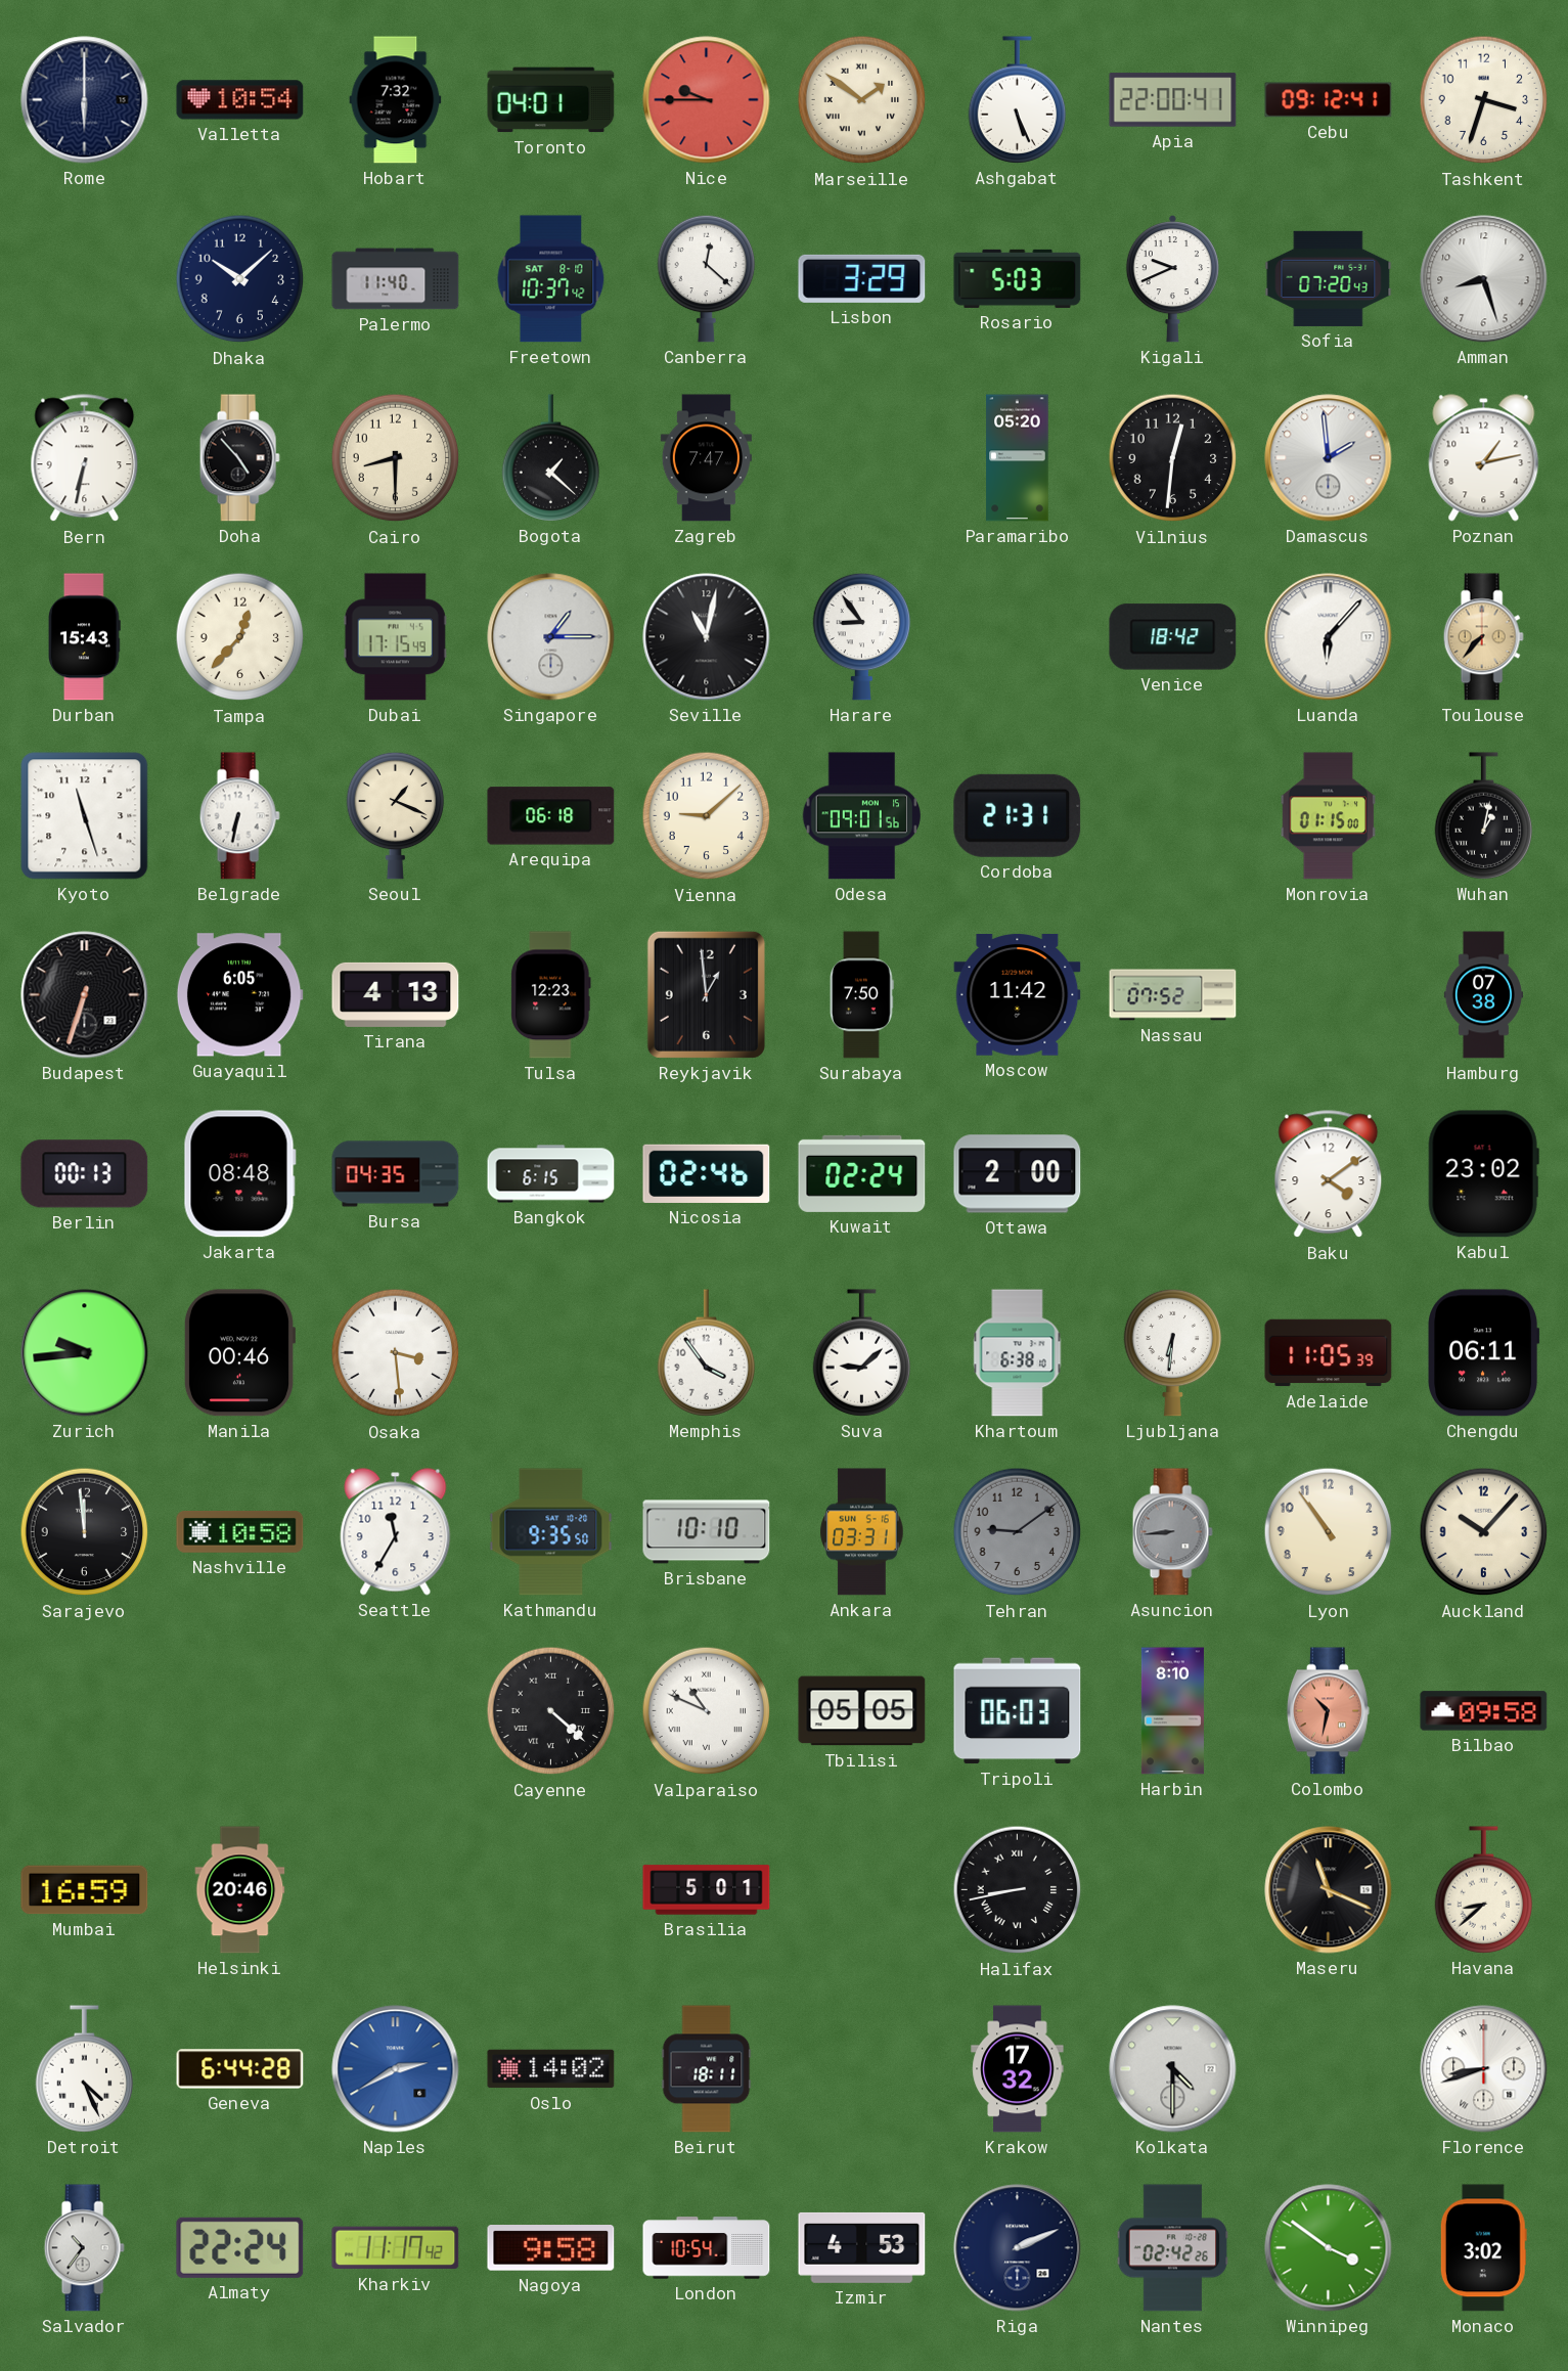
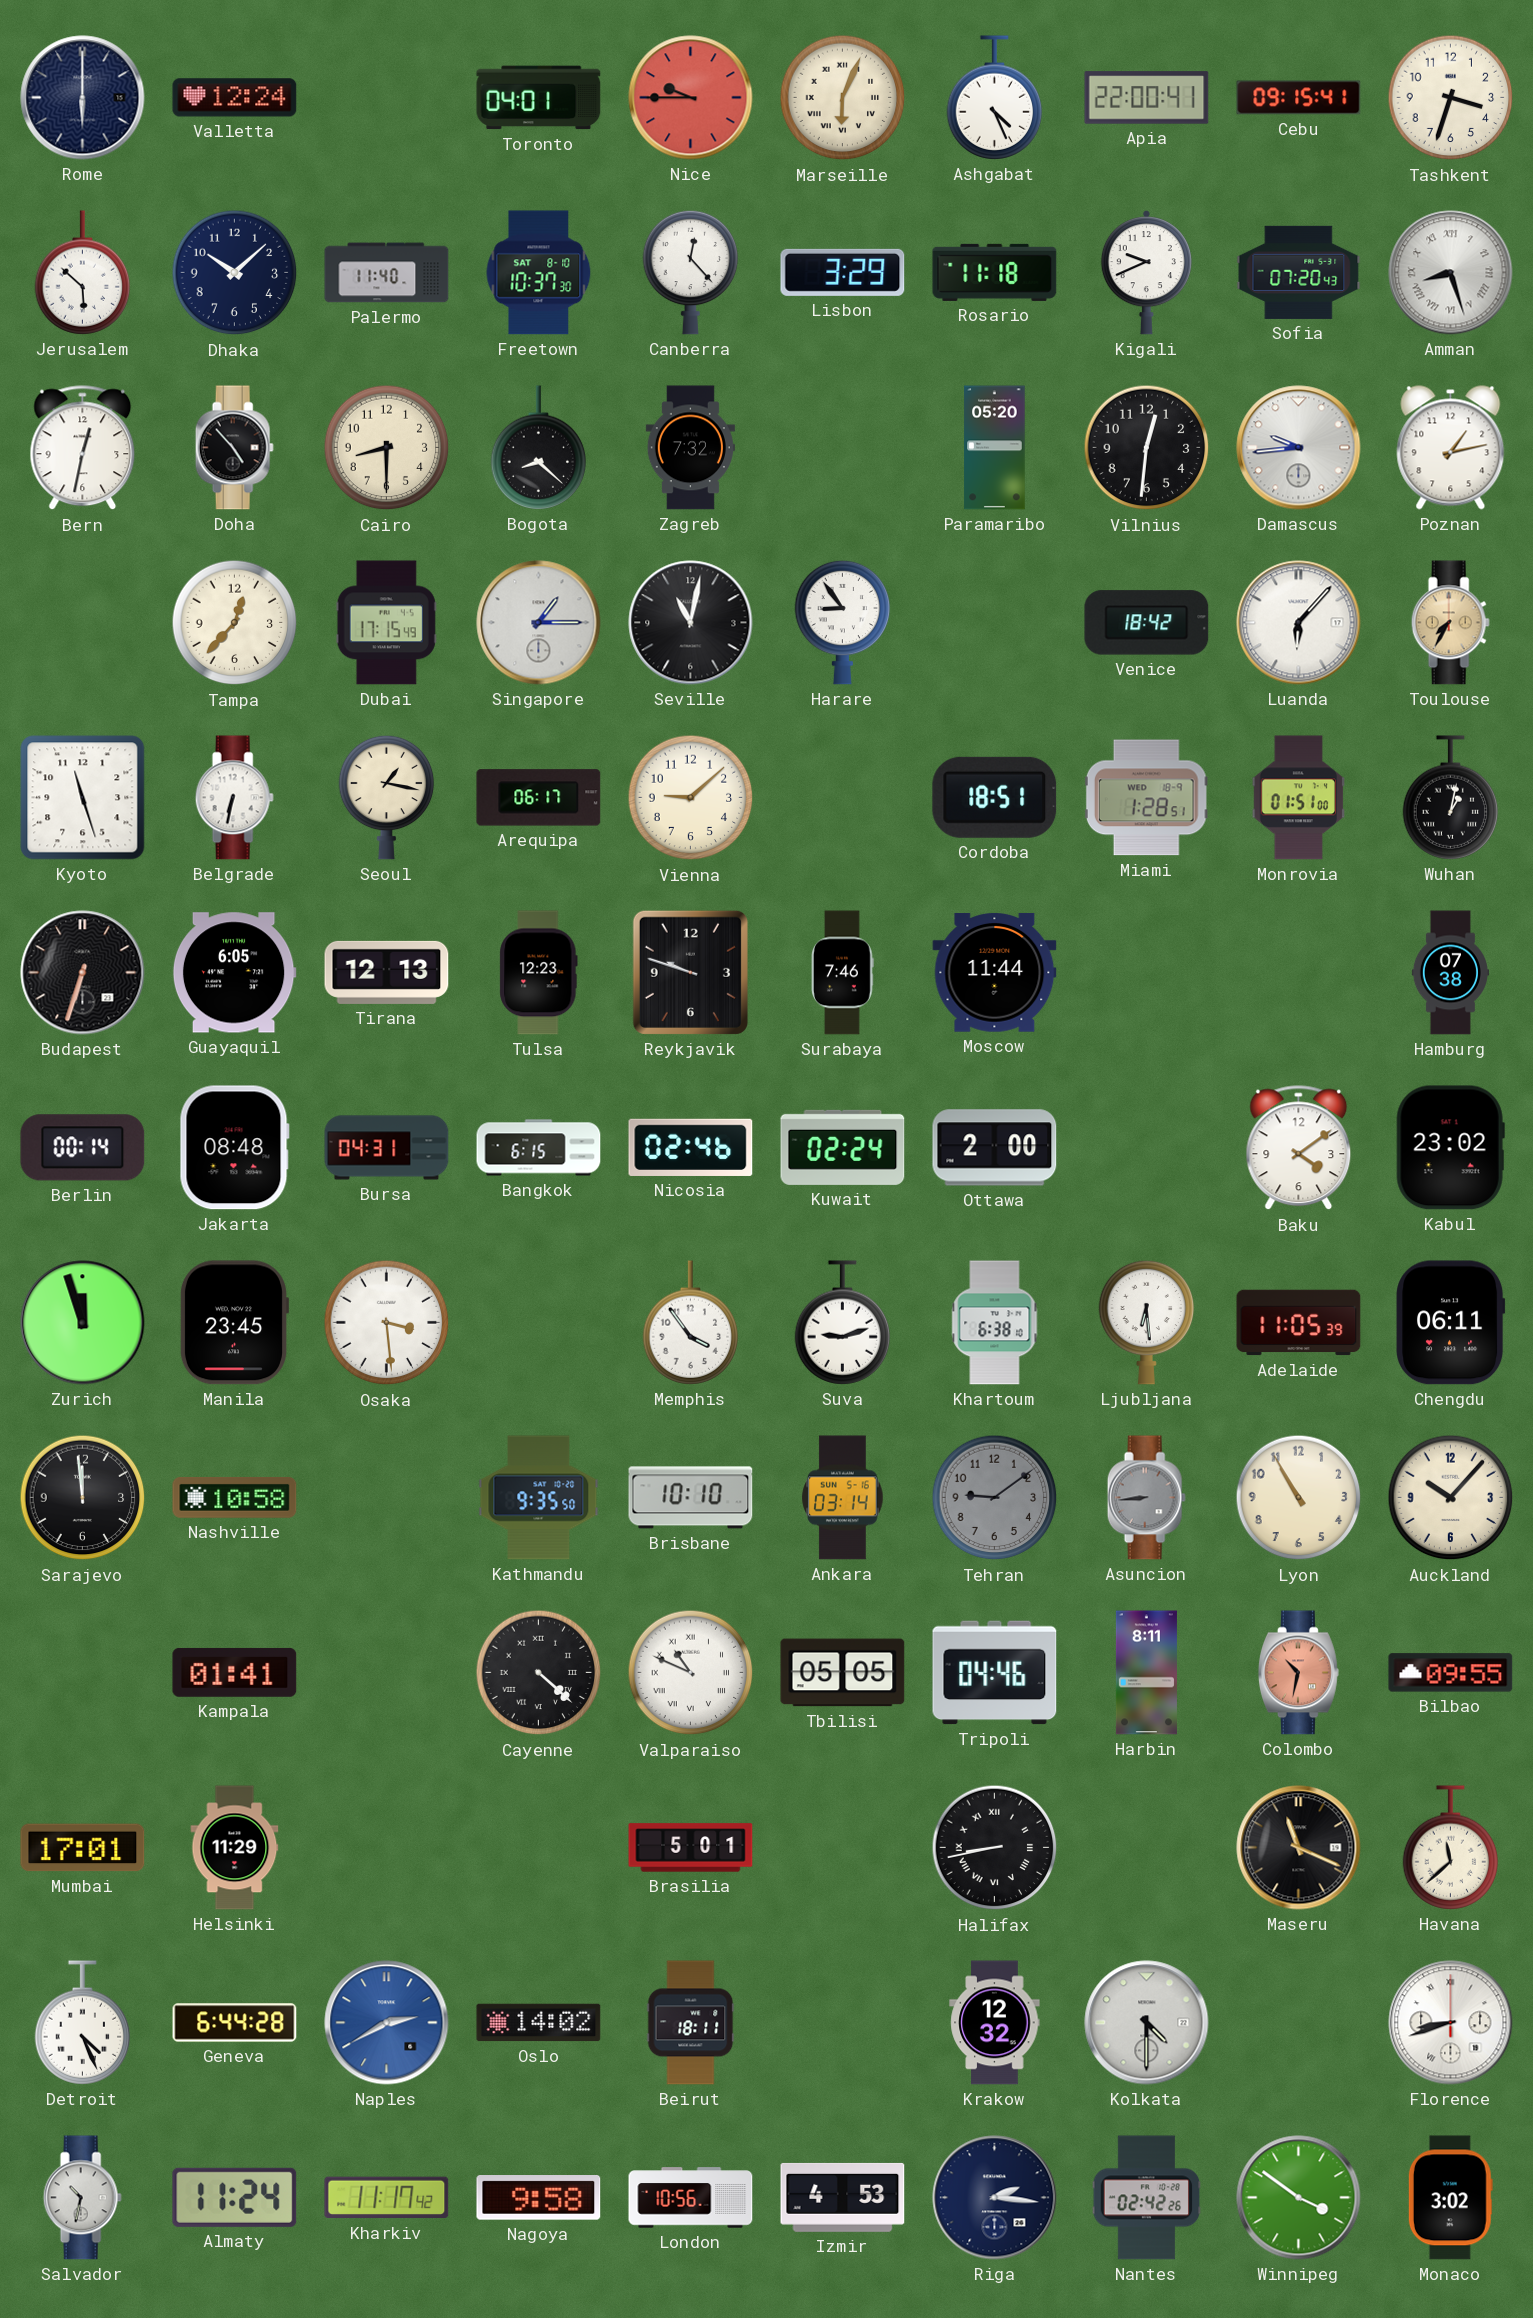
Valletta: 10:54 -> 12:24
Hobart: 7:32 -> none
Marseille: 1:51 -> 6:04
Ashgabat: 5:26 -> 4:26
Cebu: 09:12 -> 09:15
Jerusalem: none -> 5:52
Freetown: 10:37:42 -> 10:37:30
Canberra: 12:22 -> 12:23
Rosario: 5:03 -> 11:18
Amman numerals: Arabic -> Roman
Bern: 6:32 -> 12:32
Bogota: 1:22 -> 8:22
Zagreb: 7:47 -> 7:32
Damascus: 1:59 -> 9:44
Durban: 15:43 -> none
Toulouse: 7:37 -> 7:35
Seoul: 1:19 -> 1:17
Arequipa: 06:18 -> 06:17
Odesa: 09:01 -> none
Cordoba: 21:31 -> 18:51
Miami: none -> 1:28
Monrovia: 01:15 -> 01:51
Tirana: 4:13 -> 12:13
Reykjavik: 12:59 -> 9:48
Surabaya: 7:50 -> 7:46
Moscow: 11:42 -> 11:44
Nassau: 07:52 -> none
Berlin: 00:13 -> 00:14
Bursa: 04:35 -> 04:31
Zurich: 9:44 -> 11:57
Manila: 00:46 -> 23:45
Suva: 9:08 -> 9:12
Ljubljana: 6:31 -> 6:29
Seattle: 11:35 -> none
Ankara: 03:31 -> 03:14
Lyon: 10:54 -> 10:55
Kampala: none -> 01:41
Tripoli: 06:03 -> 04:46
Harbin: 8:10 -> 8:11
Bilbao: 09:58 -> 09:55
Mumbai: 16:59 -> 17:01
Helsinki: 20:46 -> 11:29
Havana: 8:38 -> 11:38
Krakow: 17:32 -> 12:32
Salvador: 10:36 -> 10:32
Almaty: 22:24 -> 11:24
London: 10:54 -> 10:56
Riga: 2:11 -> 2:16
